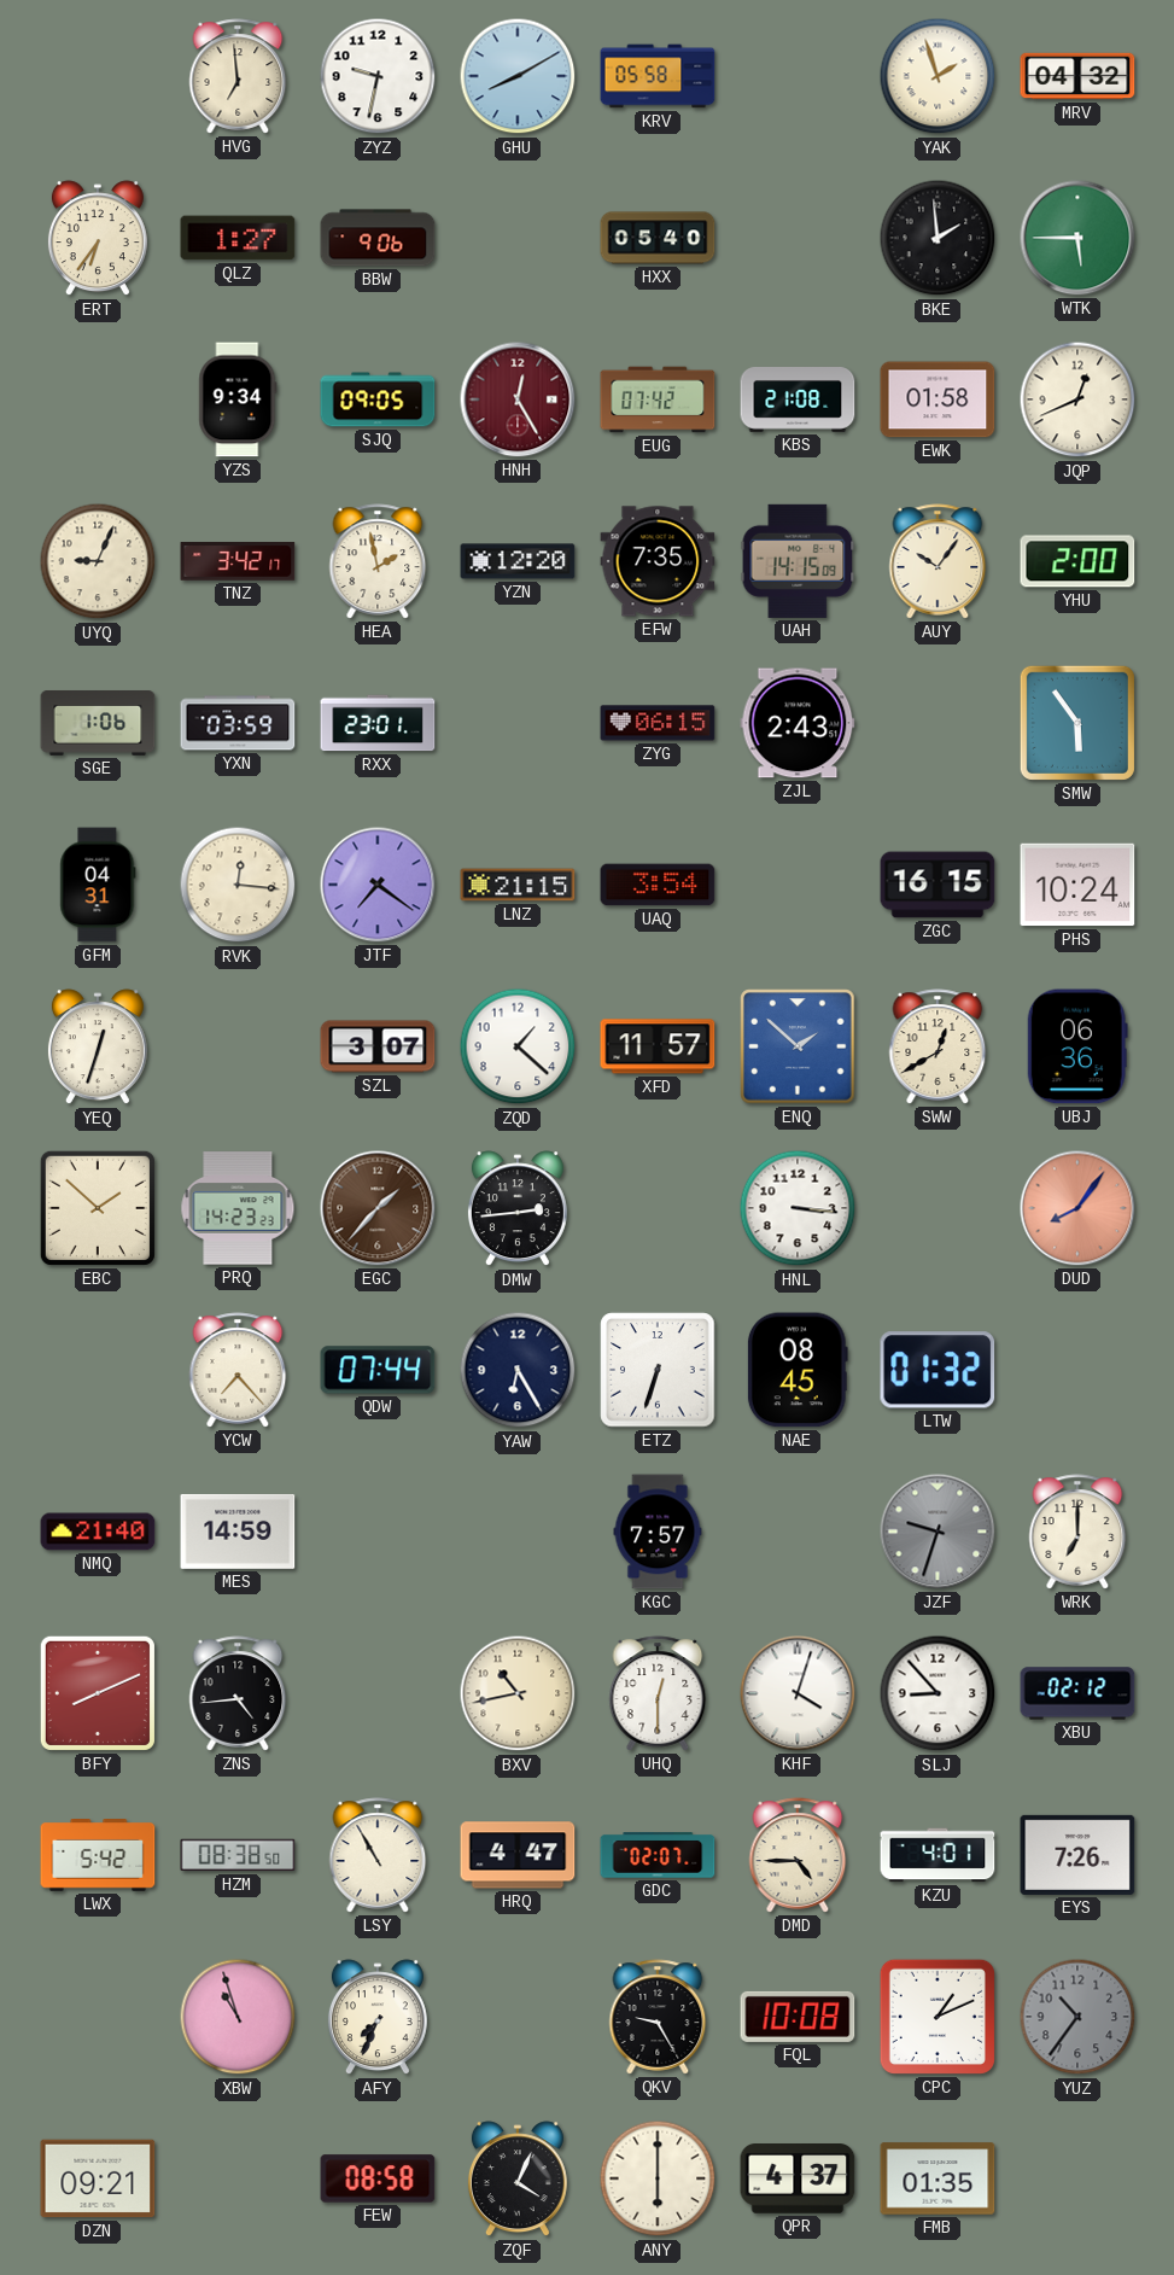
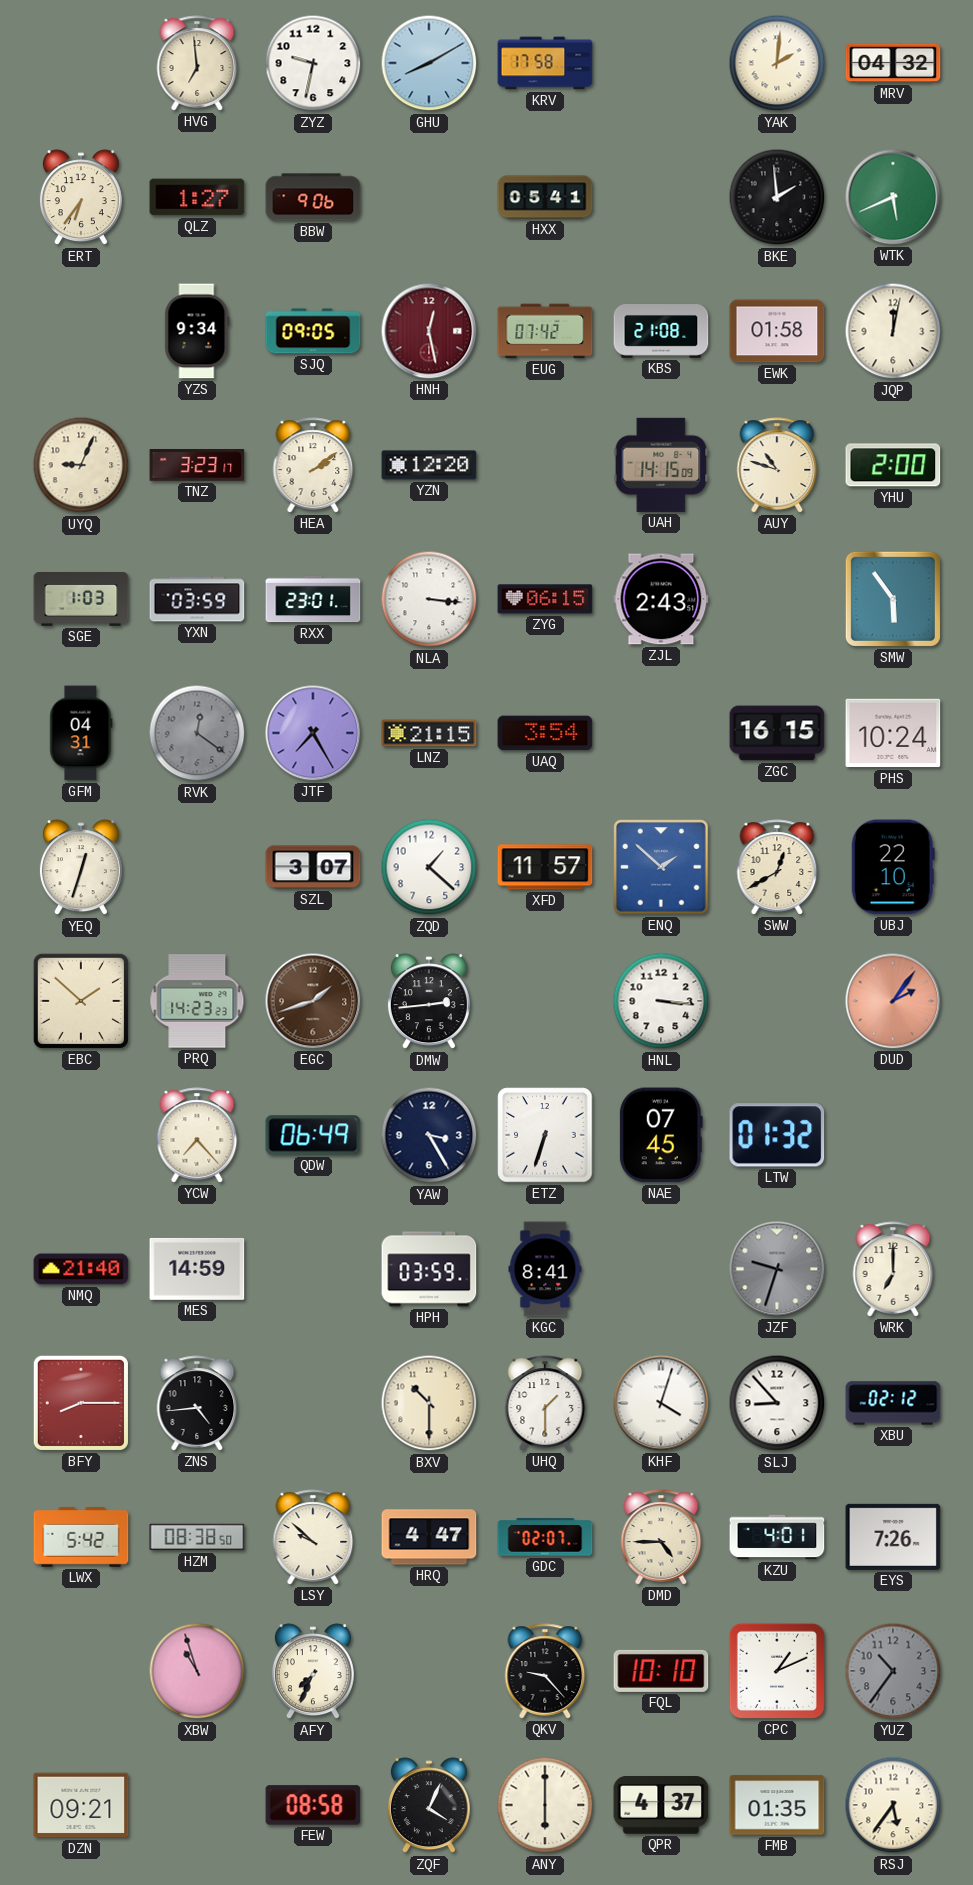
KRV: 05:58 -> 17:58
YAK: 1:57 -> 2:01
HXX: 05:40 -> 05:41
WTK: 5:45 -> 5:41
HNH: 12:25 -> 12:28
JQP: 12:41 -> 12:02
TNZ: 3:42 -> 3:23
HEA: 1:58 -> 2:09
EFW: 7:35 -> none
AUY: 10:06 -> 10:48
SGE: 1:06 -> 1:03
NLA: none -> 3:16
RVK: 12:16 -> 12:21
RVK dial: cream -> grey
JTF: 7:21 -> 7:25
UBJ: 06:36 -> 22:10
EGC: 1:37 -> 1:42
DUD: 8:06 -> 2:06
QDW: 07:44 -> 06:49
YAW: 6:25 -> 3:25
NAE: 08:45 -> 07:45
HPH: none -> 03:59
KGC: 7:57 -> 8:41
BFY: 8:11 -> 8:15
BXV: 10:43 -> 10:30
UHQ: 12:30 -> 1:30
LSY: 10:55 -> 9:52
QKV: 9:25 -> 9:23
FQL: 10:08 -> 10:10
RSJ: none -> 5:36
